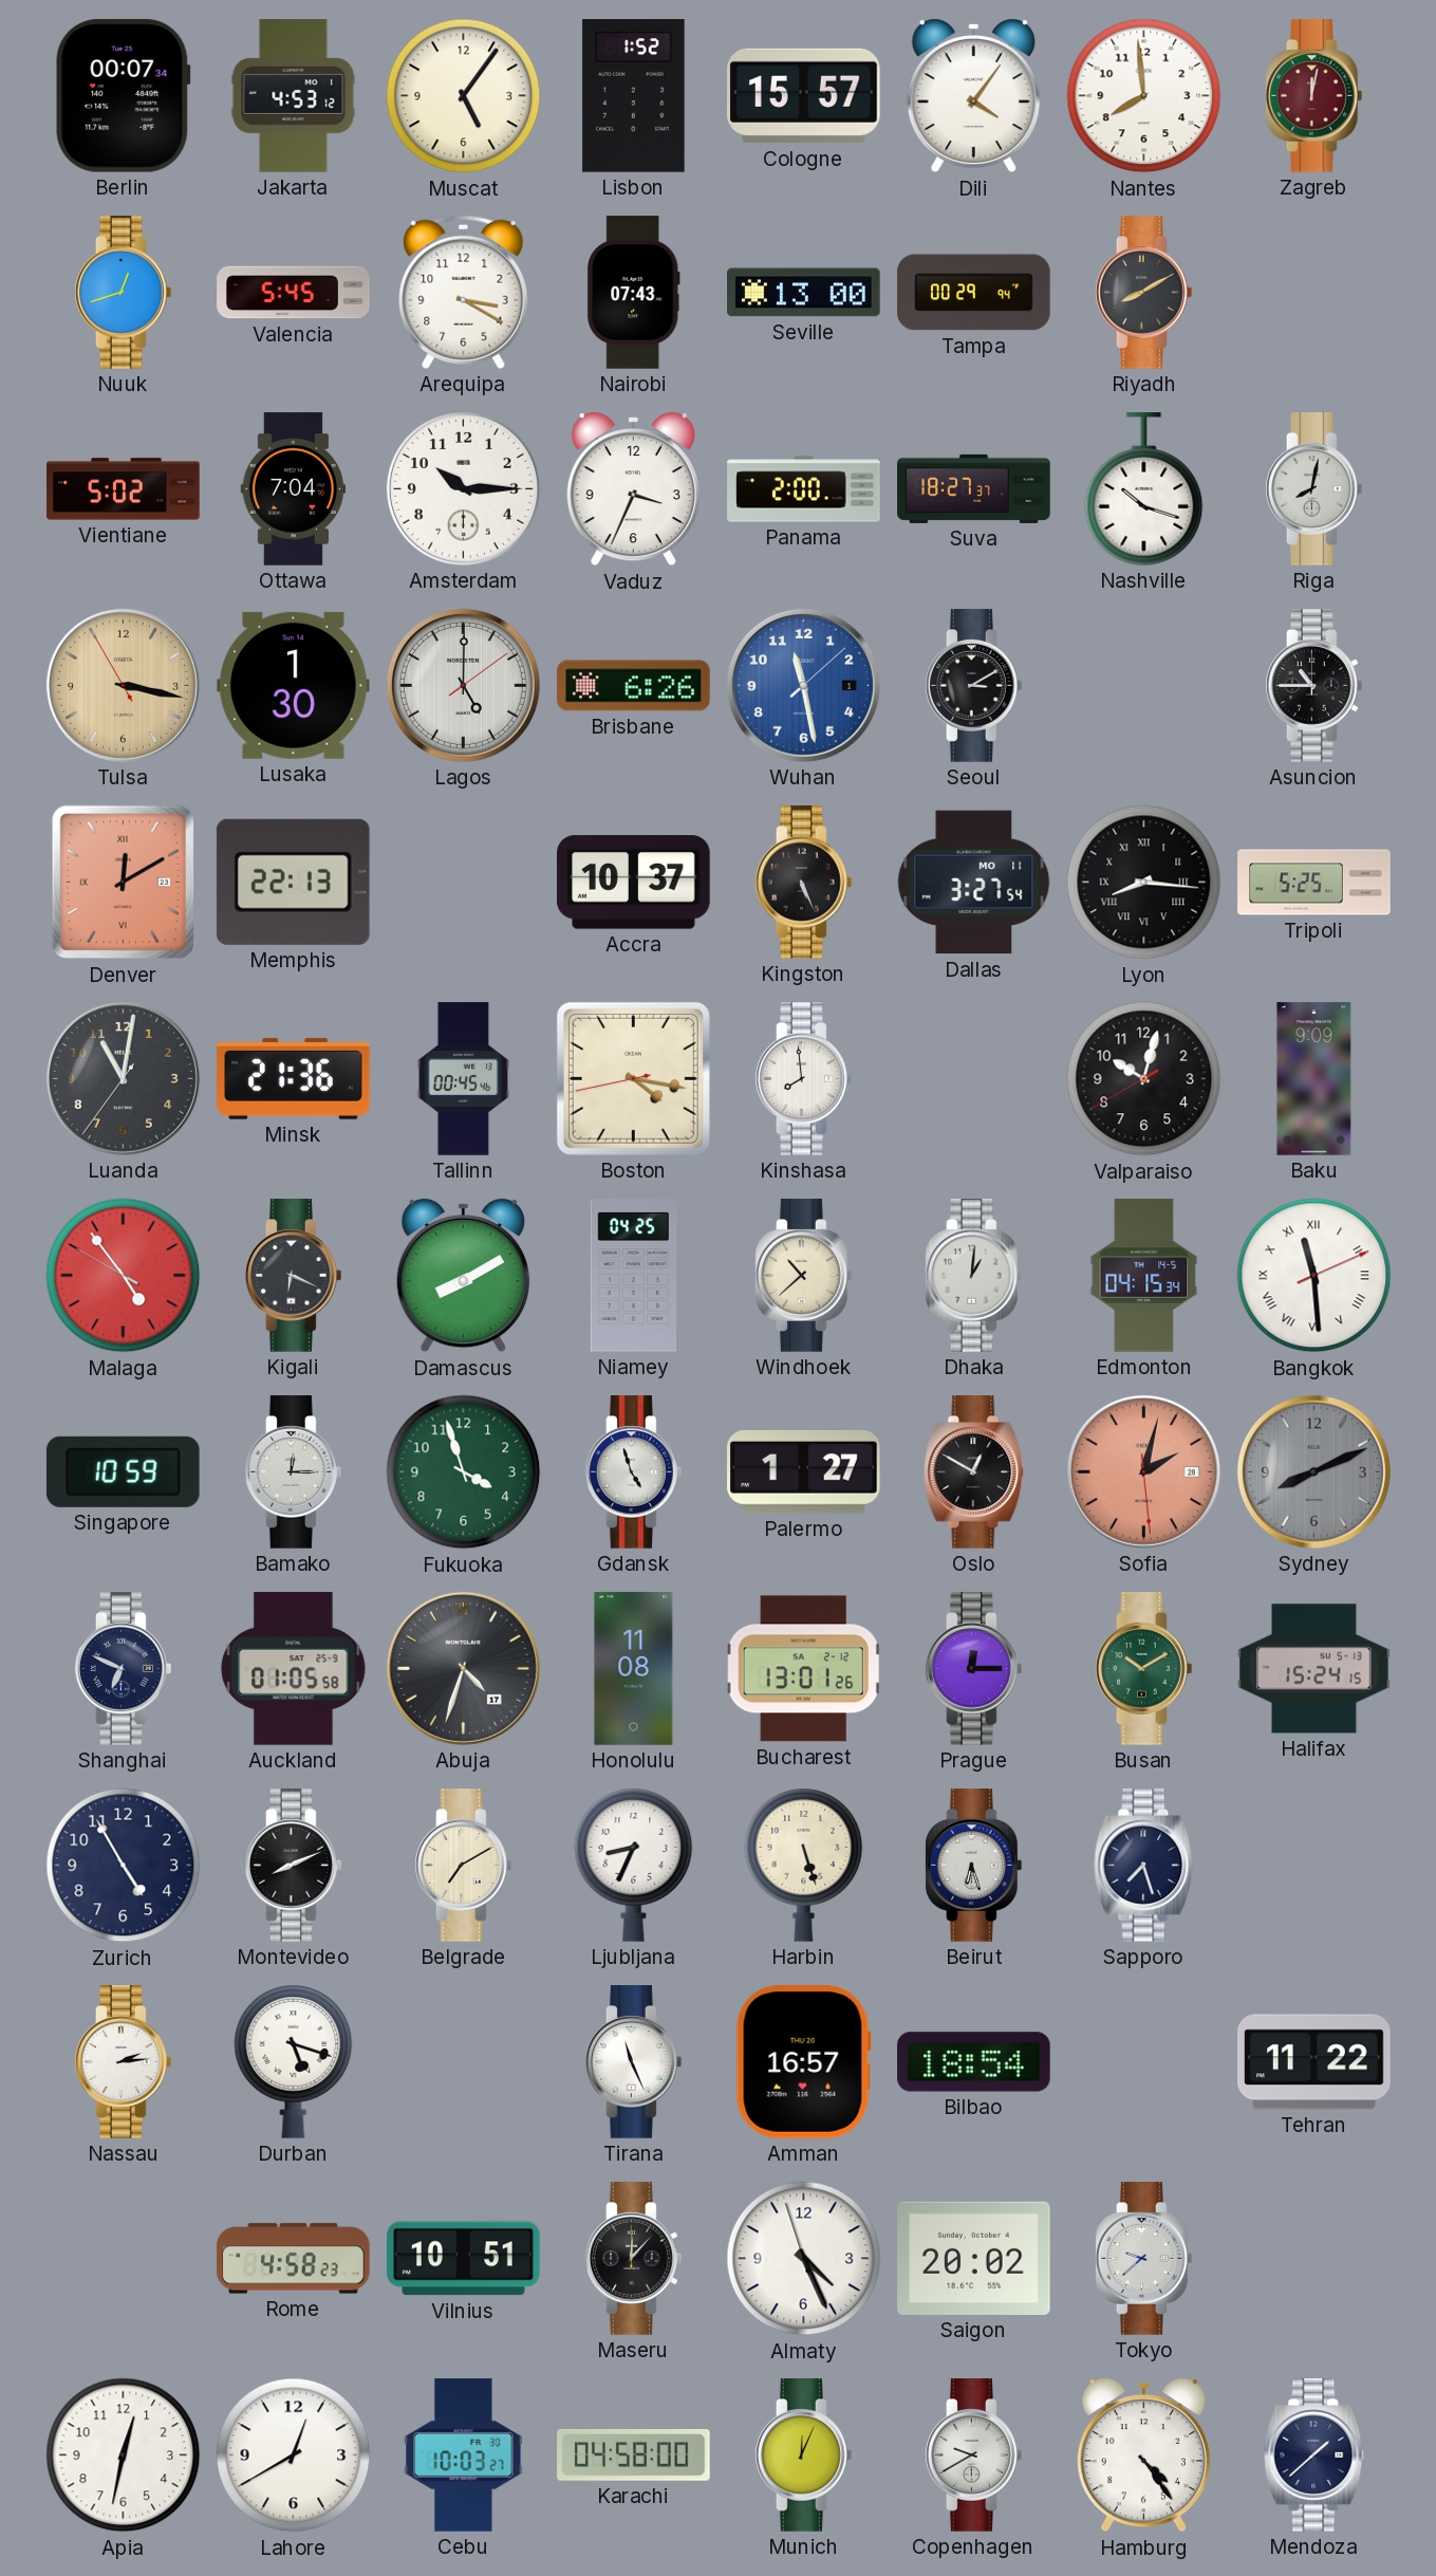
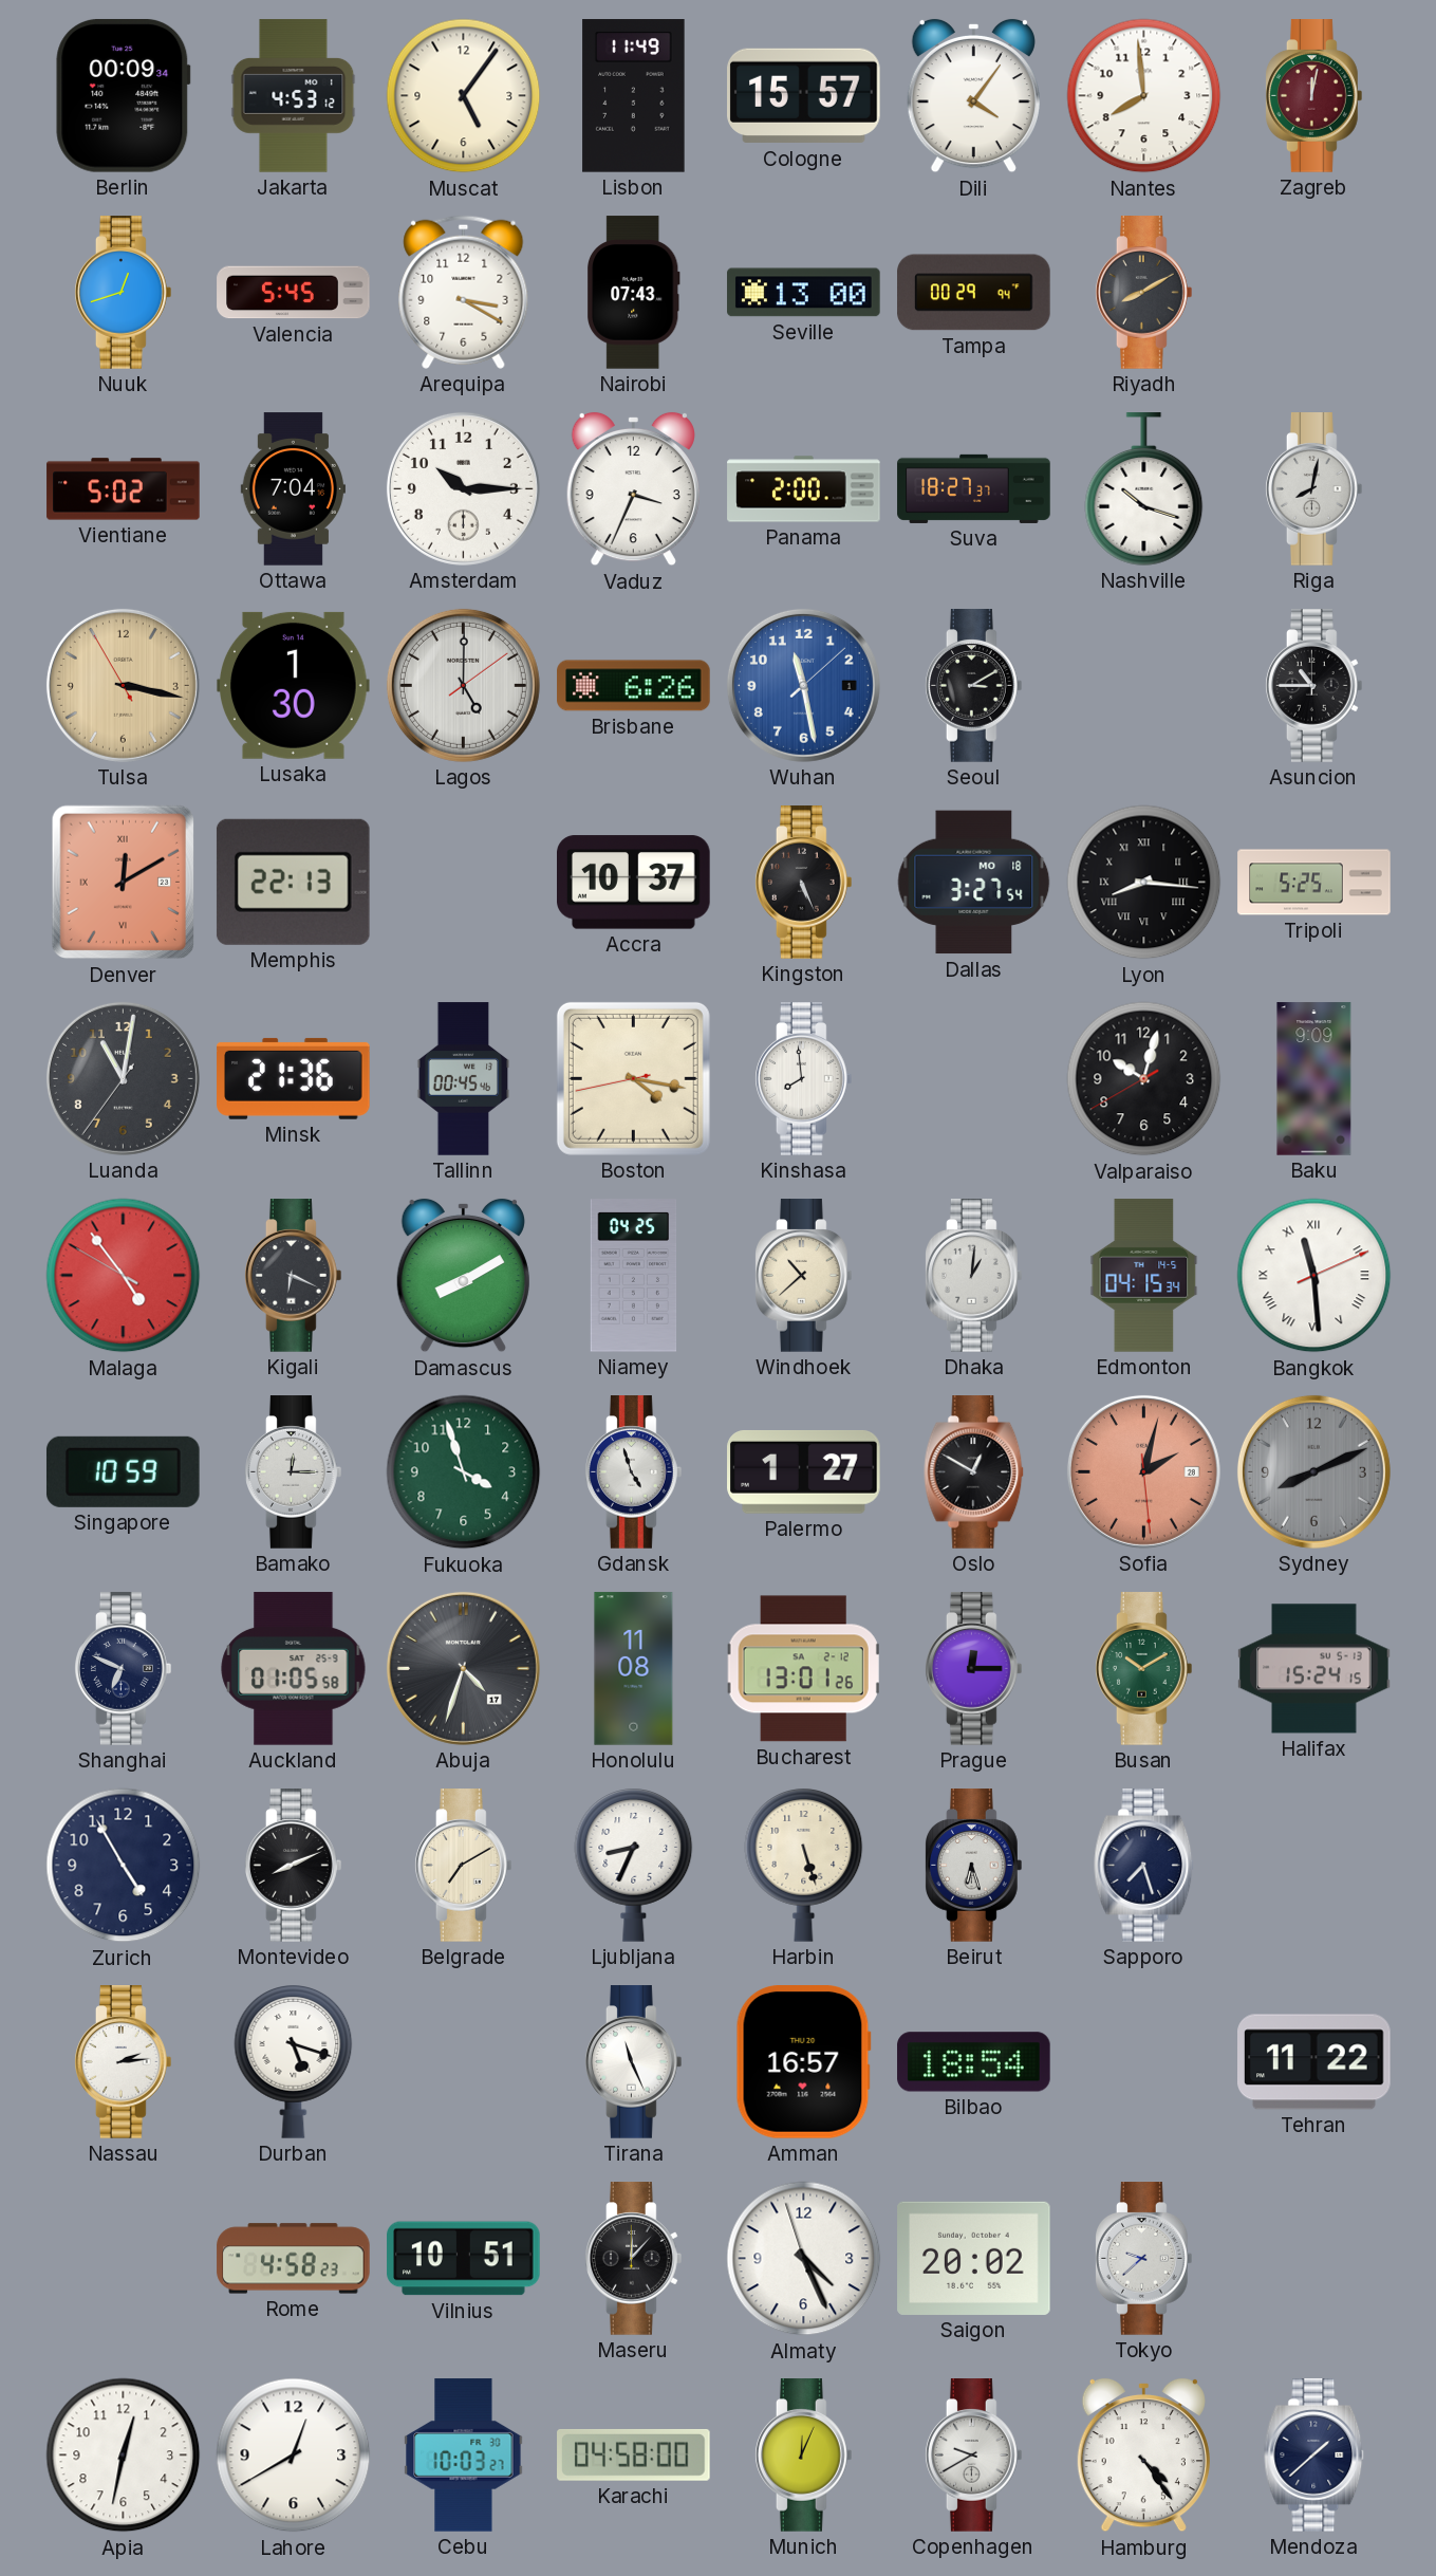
Berlin: 00:07 -> 00:09
Lisbon: 1:52 -> 11:49
Dallas date: MO 11 -> MO 18
